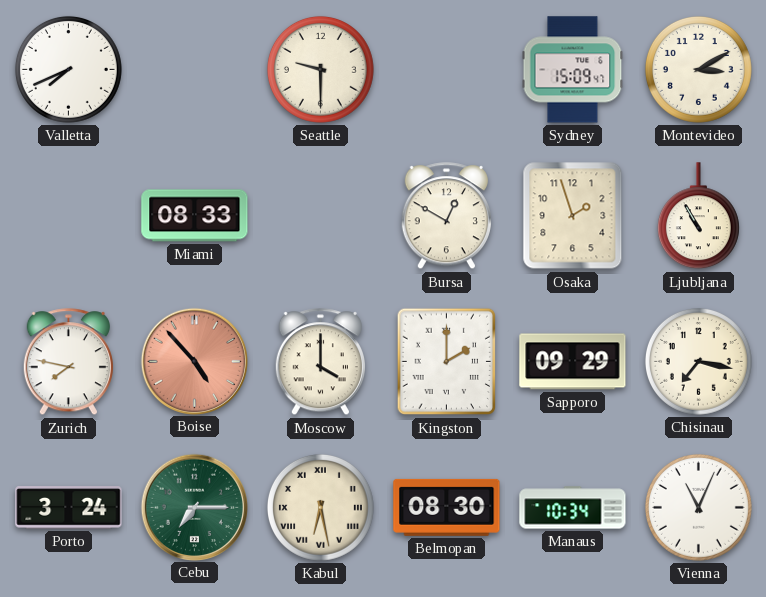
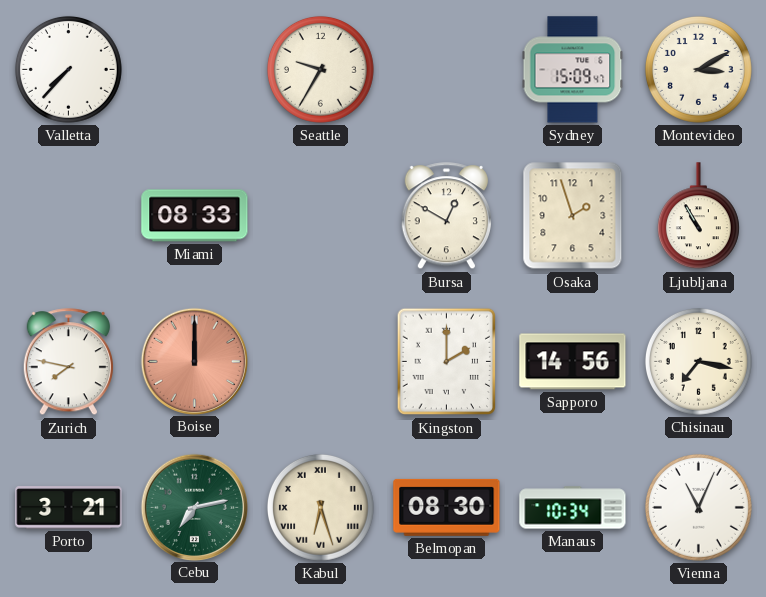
Valletta: 7:41 -> 7:37
Seattle: 9:30 -> 9:35
Boise: 4:53 -> 12:00
Moscow: 4:00 -> none
Sapporo: 09:29 -> 14:56
Porto: 3:24 -> 3:21
Cebu: 7:15 -> 7:13
Kabul: 6:28 -> 6:27
